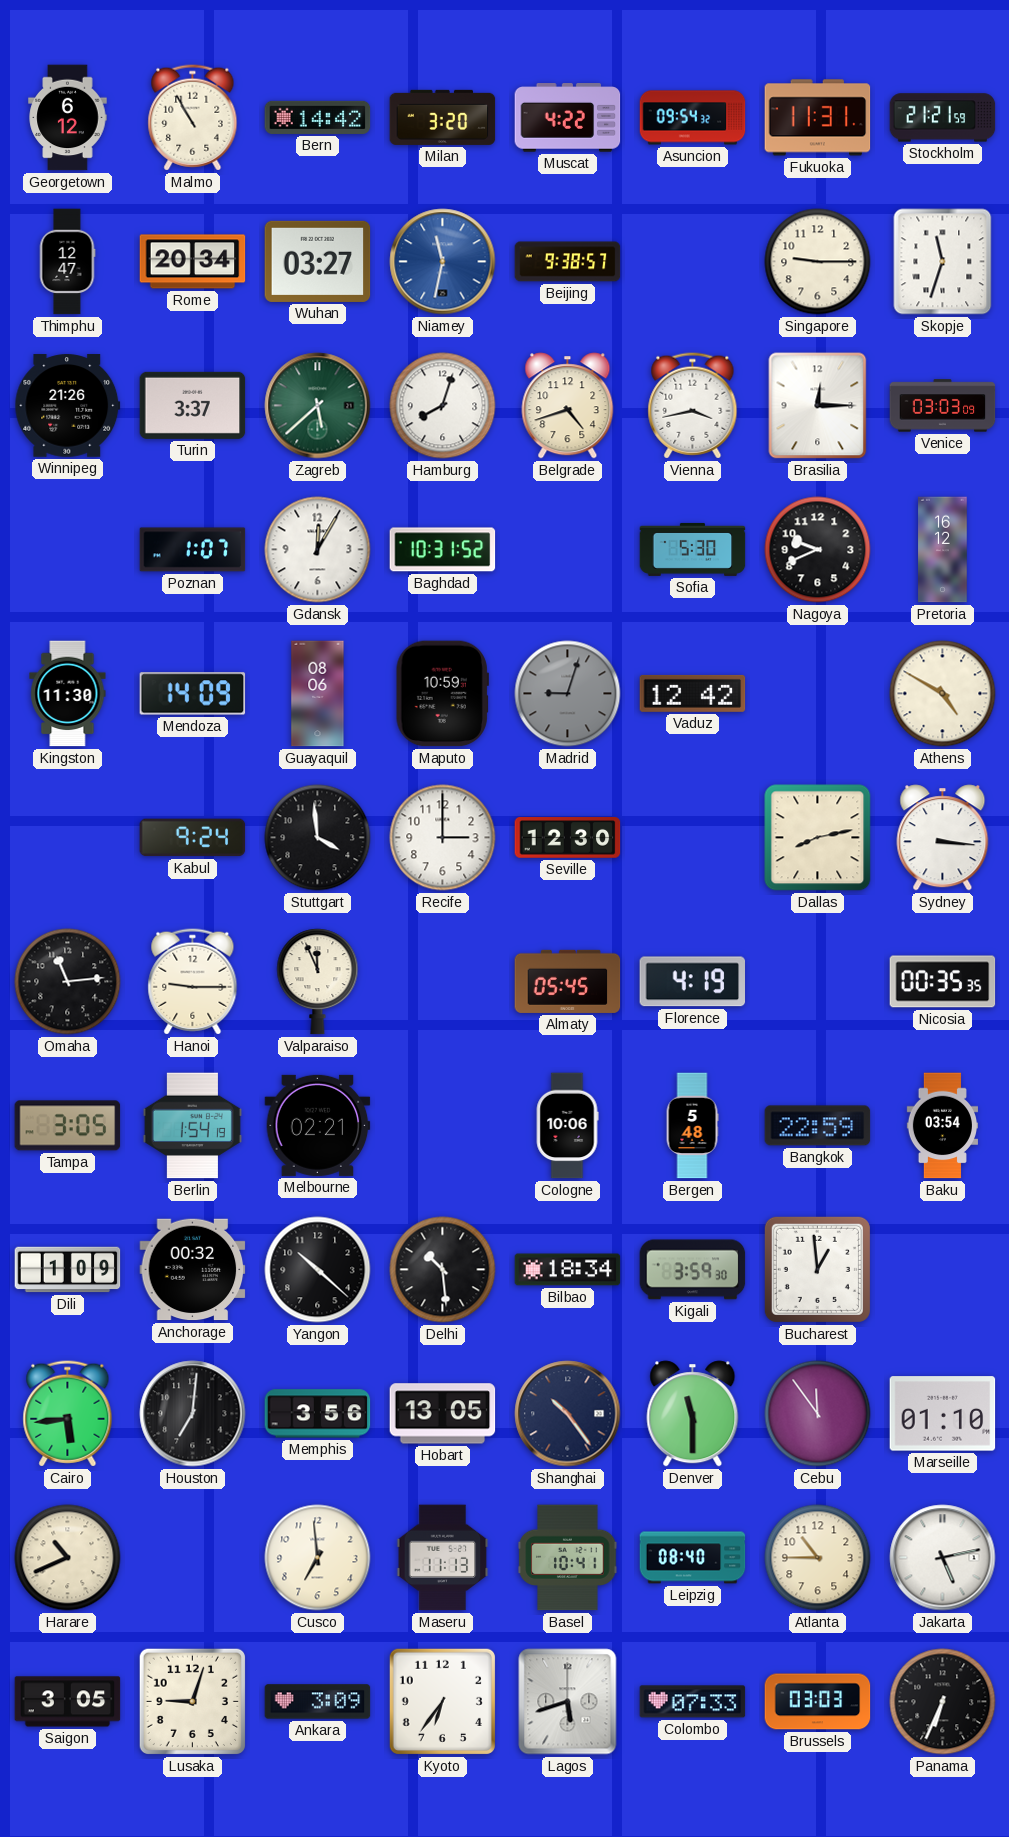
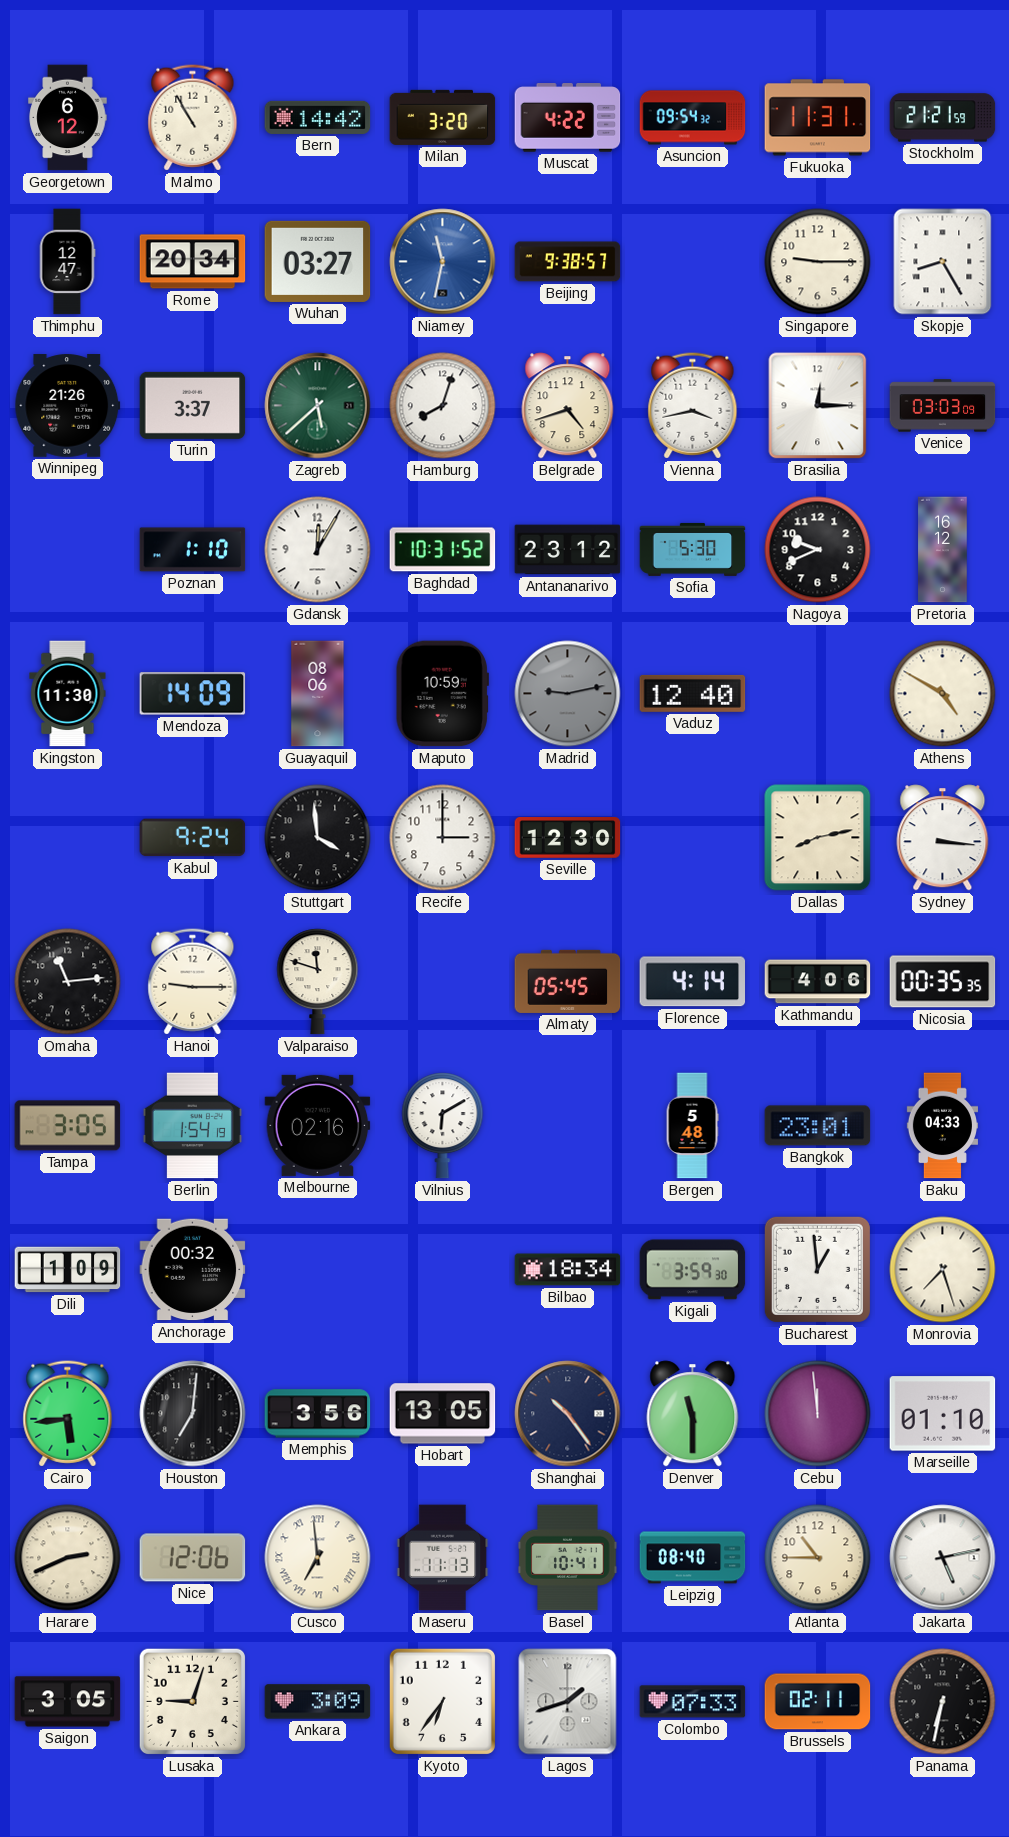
Skopje: 11:33 -> 8:25
Poznan: 1:07 -> 1:10
Antananarivo: none -> 23:12
Madrid: 9:03 -> 9:13
Vaduz: 12:42 -> 12:40
Valparaiso: 11:56 -> 11:48
Florence: 4:19 -> 4:14
Kathmandu: none -> 4:06
Melbourne: 02:21 -> 02:16
Vilnius: none -> 6:10
Cologne: 10:06 -> none
Bangkok: 22:59 -> 23:01
Baku: 03:54 -> 04:33
Yangon: 10:22 -> none
Delhi: 10:29 -> none
Monrovia: none -> 7:27
Cebu: 11:54 -> 11:59
Harare: 10:41 -> 2:41
Nice: none -> 12:06
Cusco numerals: Arabic -> Roman
Lagos: 5:42 -> 1:42
Brussels: 03:03 -> 02:11
Panama: 6:34 -> 6:32
